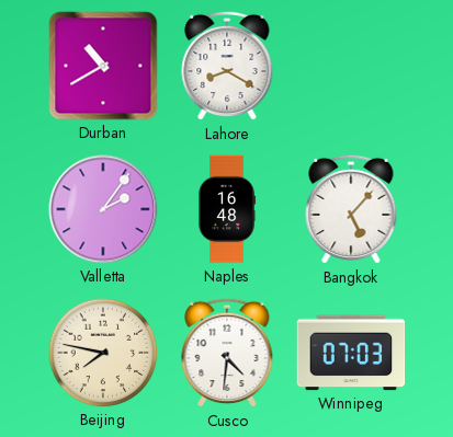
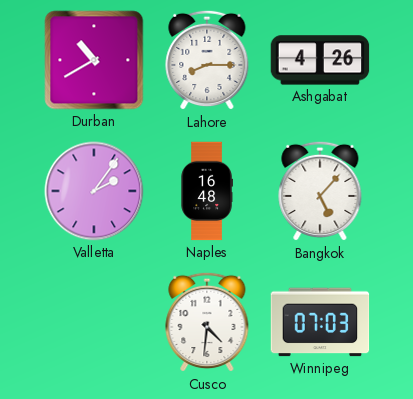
Lahore: 8:20 -> 8:15
Ashgabat: none -> 4:26
Beijing: 7:47 -> none
